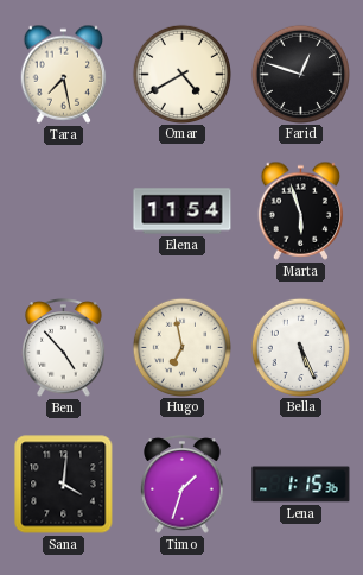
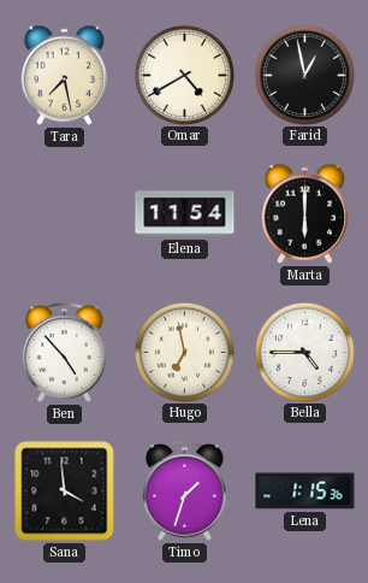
Farid: 12:48 -> 12:58
Marta: 5:57 -> 6:00
Bella: 5:26 -> 4:45
Sana: 4:01 -> 3:59
